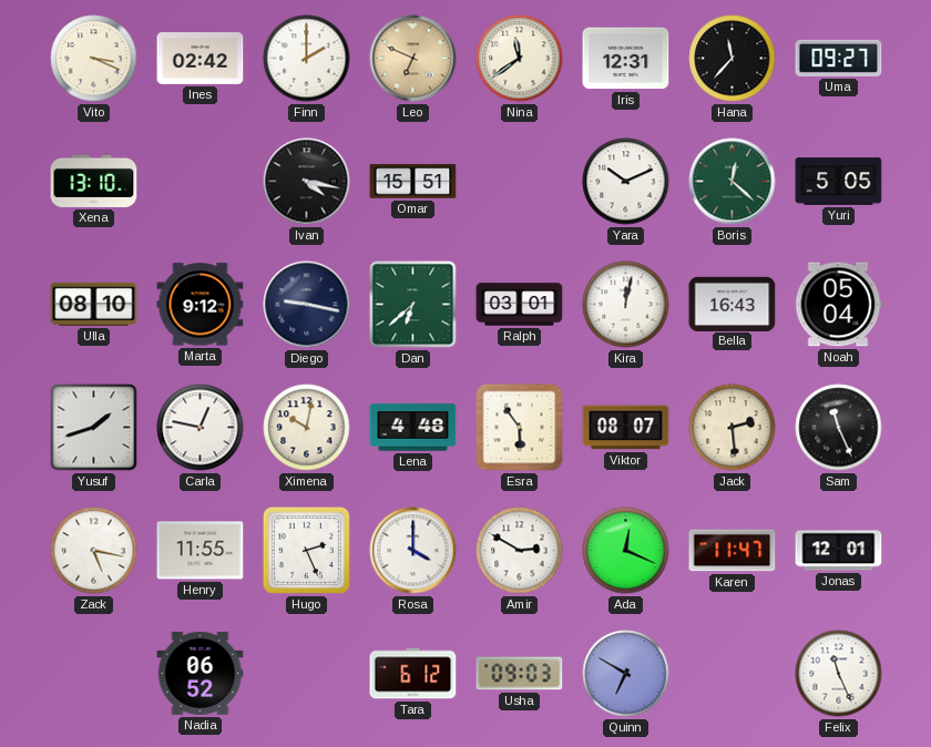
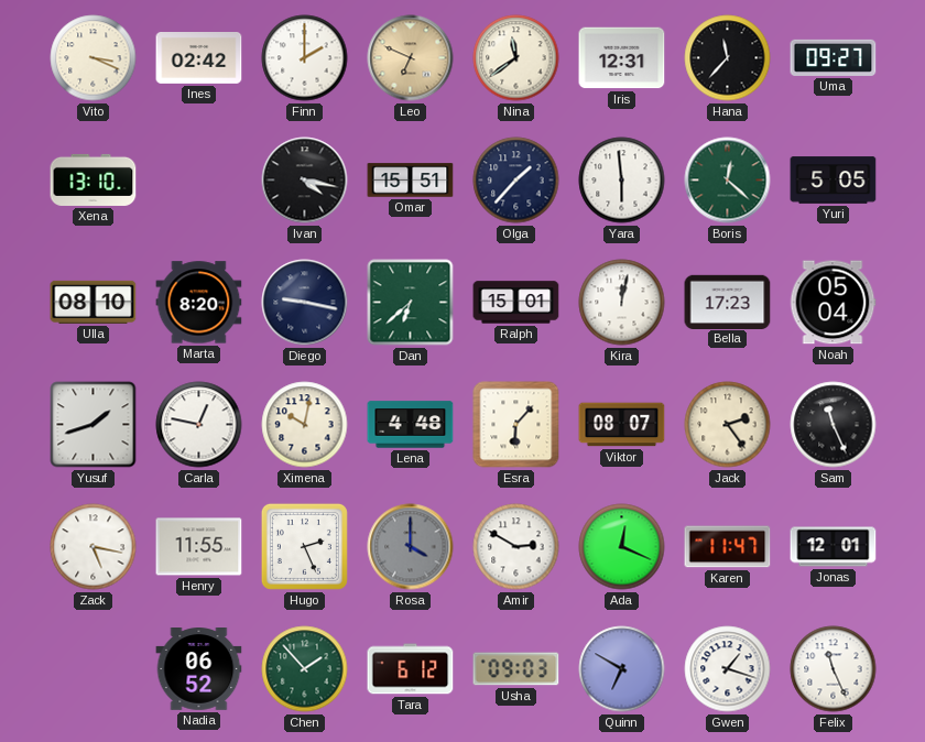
Olga: none -> 1:37
Yara: 10:11 -> 5:59
Marta: 9:12 -> 8:20
Ralph: 03:01 -> 15:01
Bella: 16:43 -> 17:23
Esra: 5:54 -> 6:07
Jack: 2:29 -> 2:24
Rosa dial: white -> grey
Chen: none -> 1:53
Gwen: none -> 1:18
